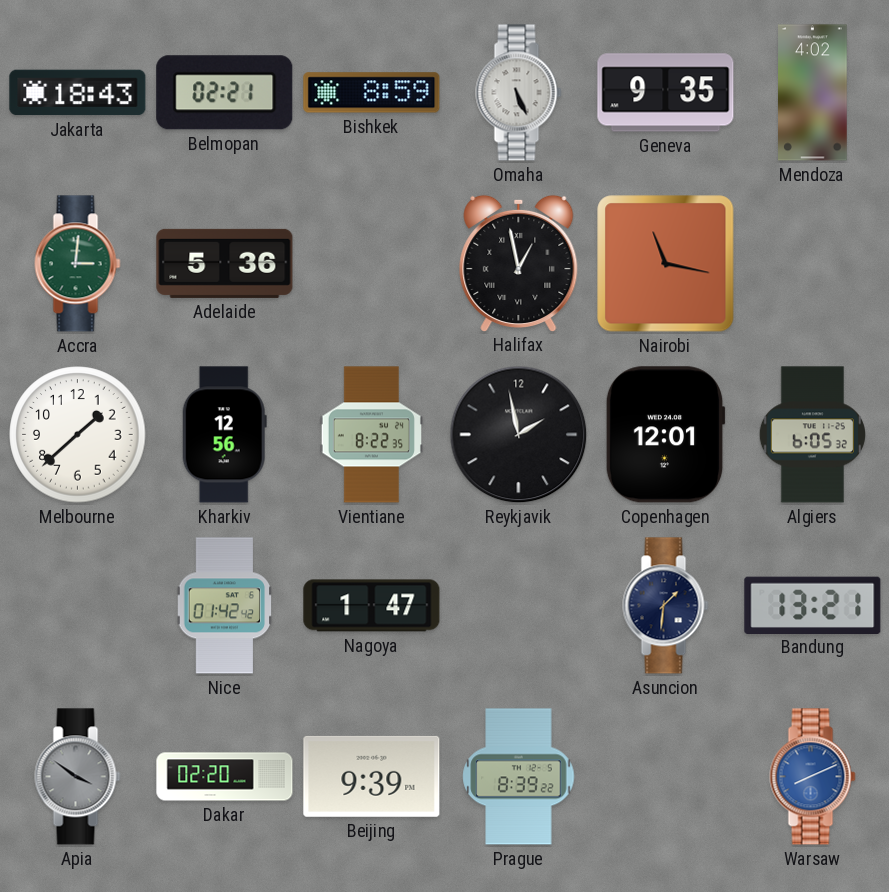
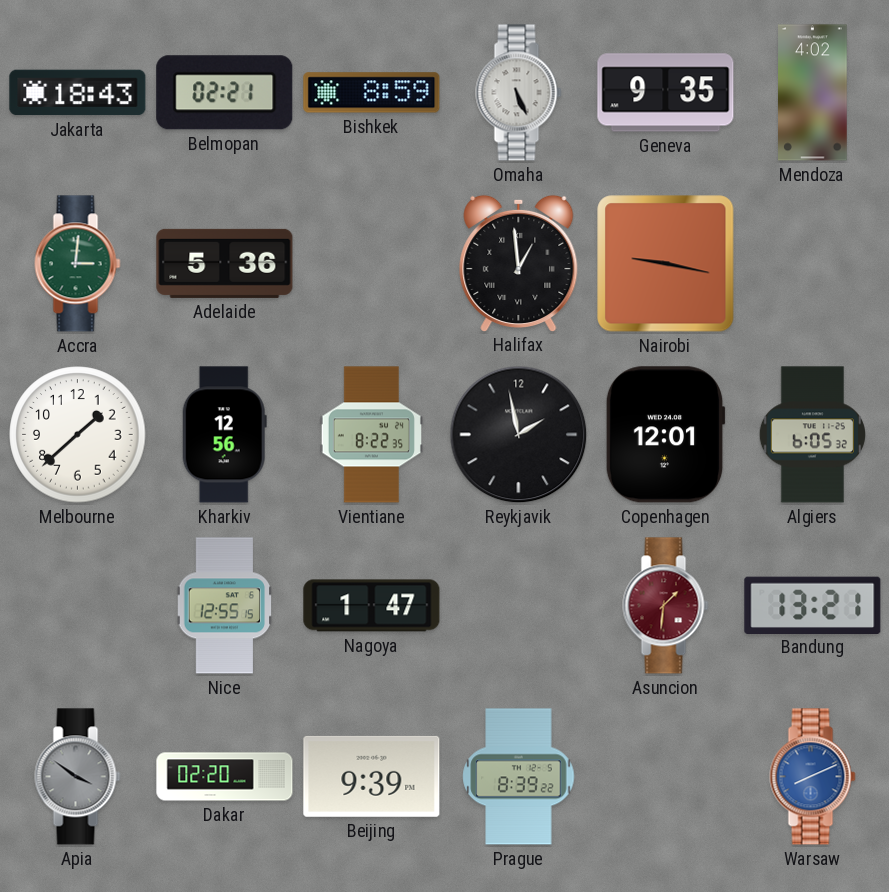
Halifax: 12:58 -> 12:59
Nairobi: 11:17 -> 9:17
Nice: 01:42 -> 12:55
Asuncion dial: navy -> burgundy
